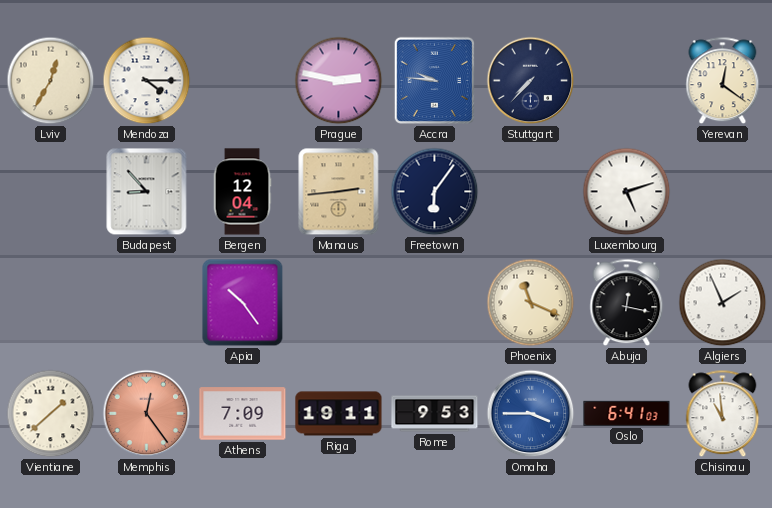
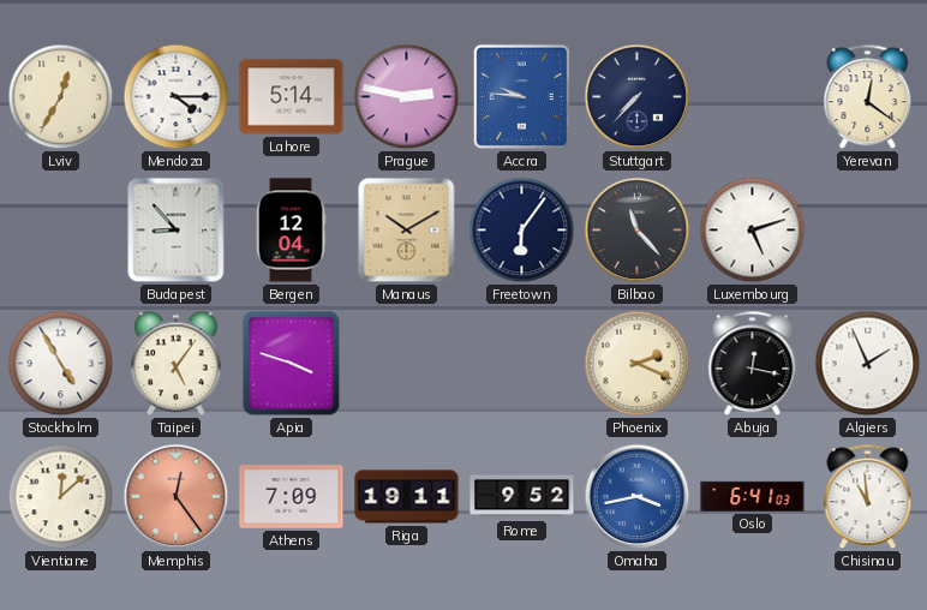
Lahore: none -> 5:14
Manaus: 2:44 -> 10:10
Bilbao: none -> 11:23
Stockholm: none -> 4:55
Taipei: none -> 5:06
Apia: 10:24 -> 3:48
Phoenix: 11:19 -> 2:19
Vientiane: 1:38 -> 12:08
Rome: 9:53 -> 9:52
Omaha: 3:45 -> 3:43
